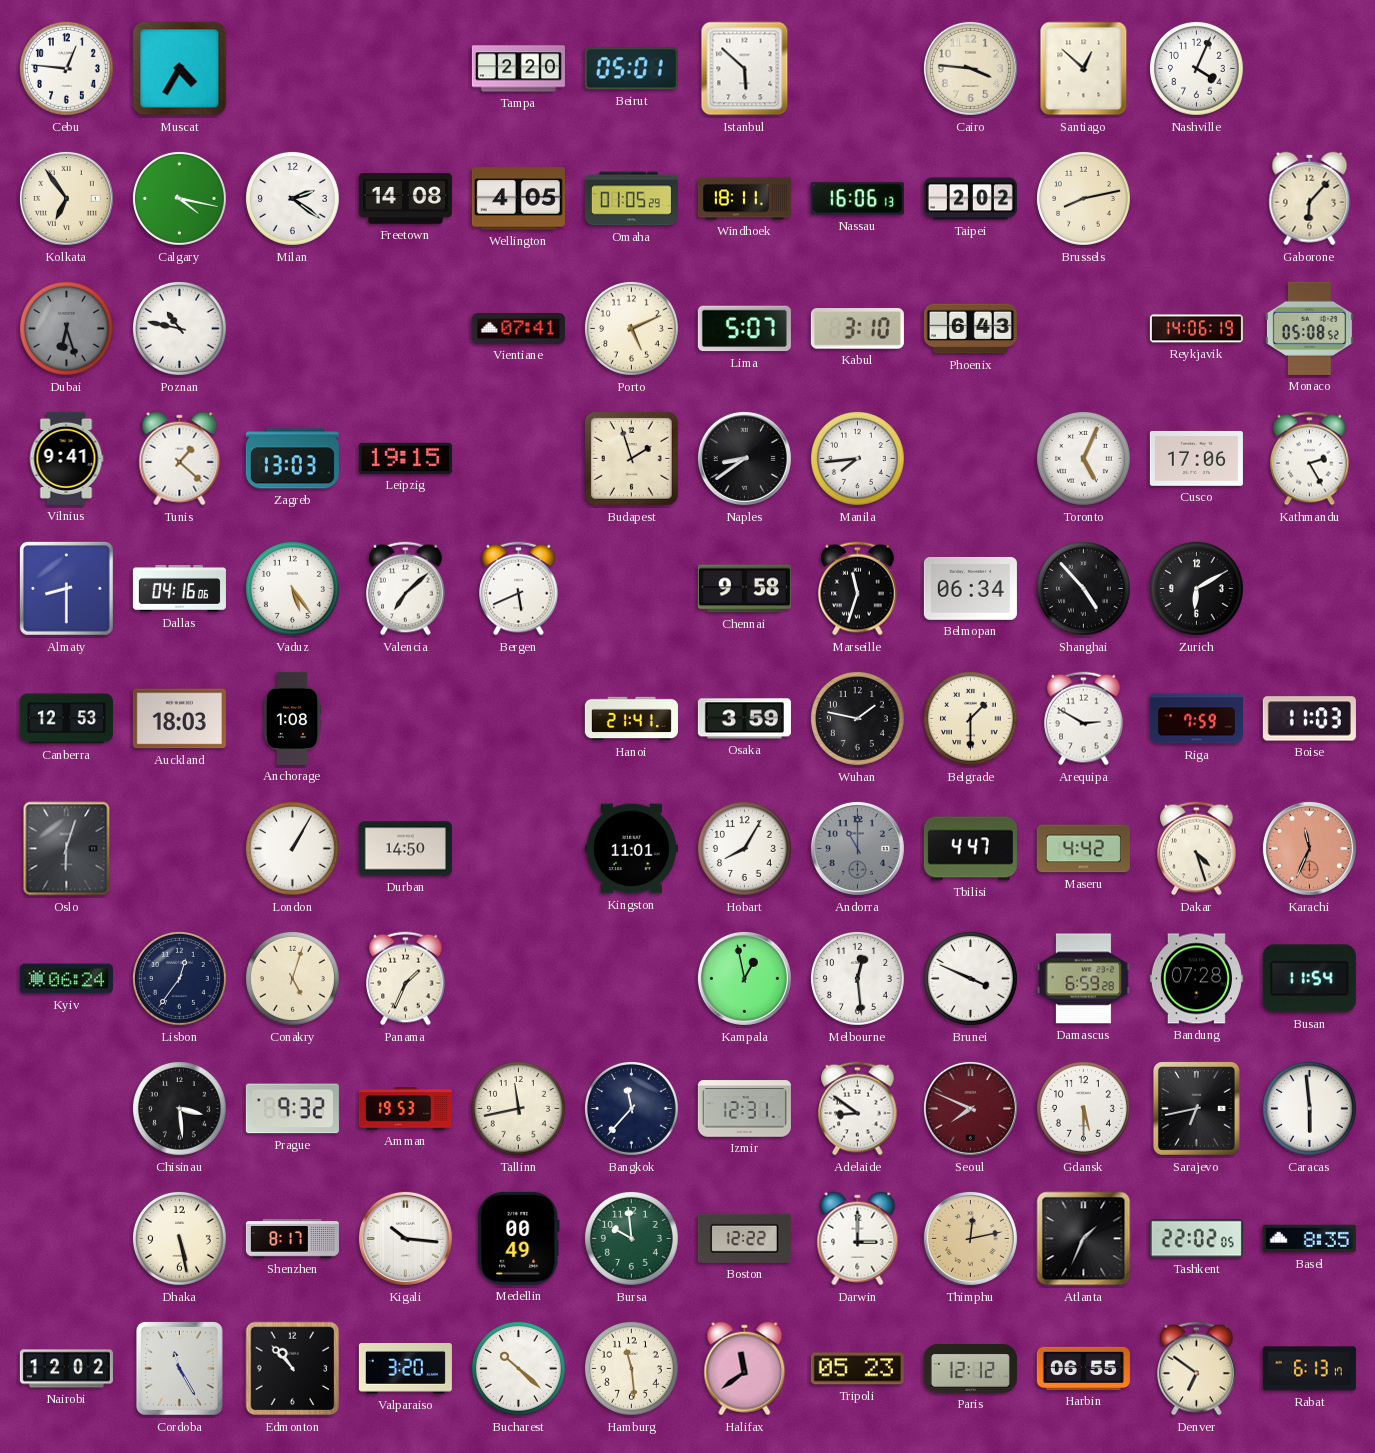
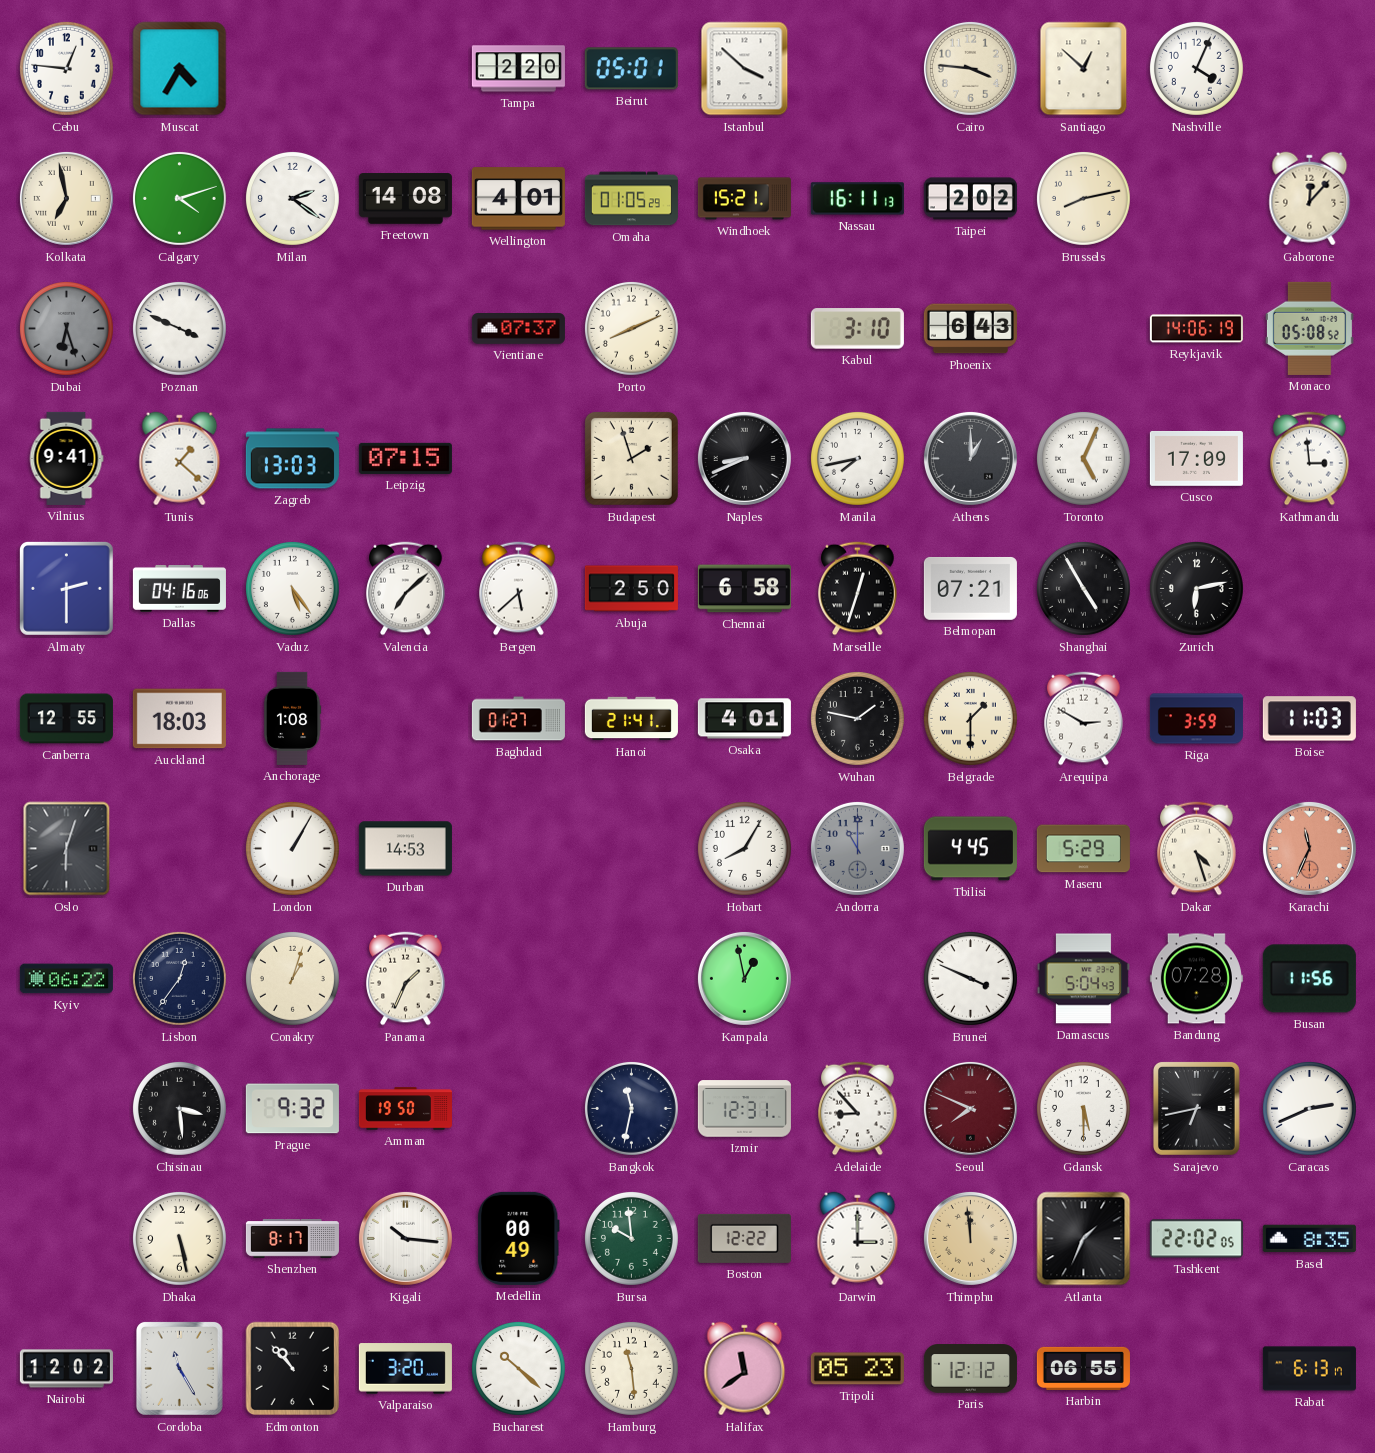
Istanbul: 5:52 -> 3:52
Kolkata: 6:54 -> 6:58
Calgary: 4:17 -> 4:12
Wellington: 4:05 -> 4:01
Windhoek: 18:11 -> 15:21
Nassau: 16:06 -> 16:11
Gaborone: 6:07 -> 12:07
Poznan: 10:47 -> 3:49
Vientiane: 07:41 -> 07:37
Porto: 5:11 -> 8:11
Lima: 5:07 -> none
Leipzig: 19:15 -> 07:15
Naples: 8:39 -> 8:41
Manila: 7:44 -> 7:43
Athens: none -> 1:00
Cusco: 17:06 -> 17:09
Kathmandu: 2:25 -> 2:59
Almaty: 8:30 -> 2:30
Bergen: 5:41 -> 5:38
Abuja: none -> 2:50
Chennai: 9:58 -> 6:58
Marseille: 11:33 -> 12:33
Belmopan: 06:34 -> 07:21
Shanghai: 4:53 -> 4:55
Zurich: 6:10 -> 6:13
Canberra: 12:53 -> 12:55
Baghdad: none -> 01:27
Osaka: 3:59 -> 4:01
Riga: 7:59 -> 3:59
Durban: 14:50 -> 14:53
Kingston: 11:01 -> none
Tbilisi: 4:47 -> 4:45
Maseru: 4:42 -> 5:29
Kyiv: 06:24 -> 06:22
Conakry: 5:03 -> 1:03
Melbourne: 12:29 -> none
Damascus: 6:59 -> 5:04
Busan: 11:54 -> 11:56
Amman: 19:53 -> 19:50
Tallinn: 11:43 -> none
Bangkok: 11:37 -> 11:32
Adelaide: 8:51 -> 8:53
Caracas: 5:59 -> 2:41
Thimphu: 12:13 -> 11:59
Denver: 6:51 -> none
